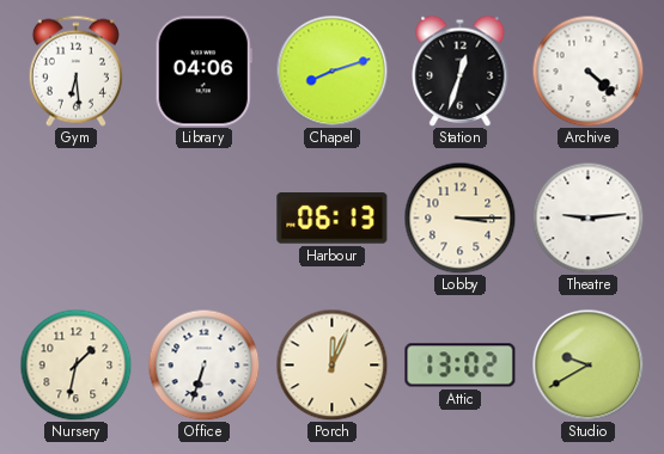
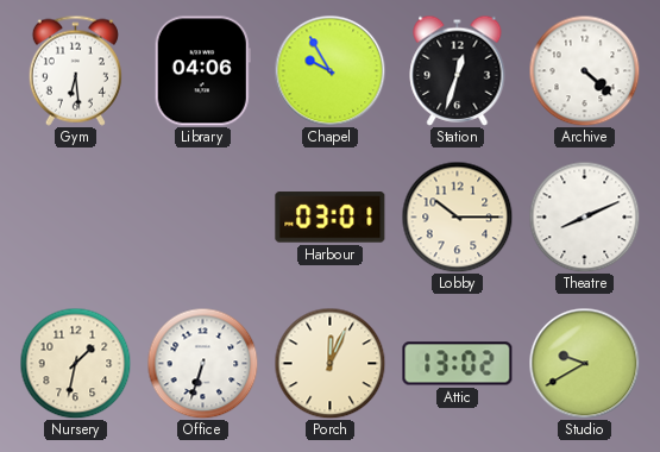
Chapel: 8:12 -> 9:55
Harbour: 06:13 -> 03:01
Lobby: 3:15 -> 10:15
Theatre: 9:14 -> 8:11
